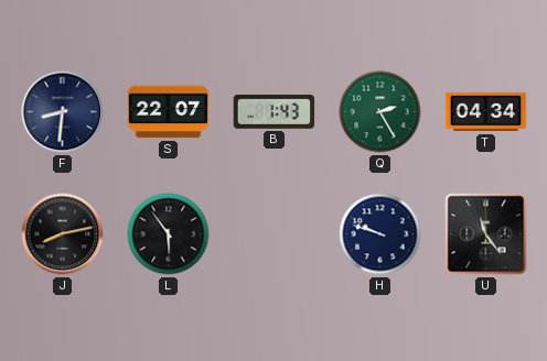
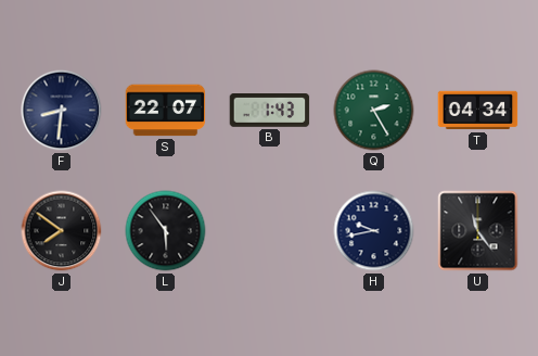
J: 8:13 -> 7:51
H: 9:48 -> 9:43
